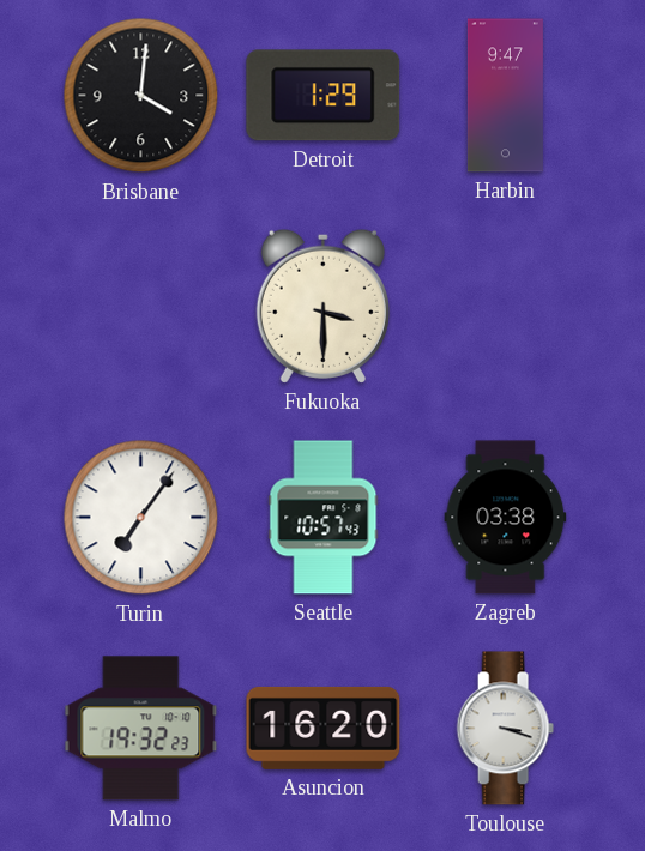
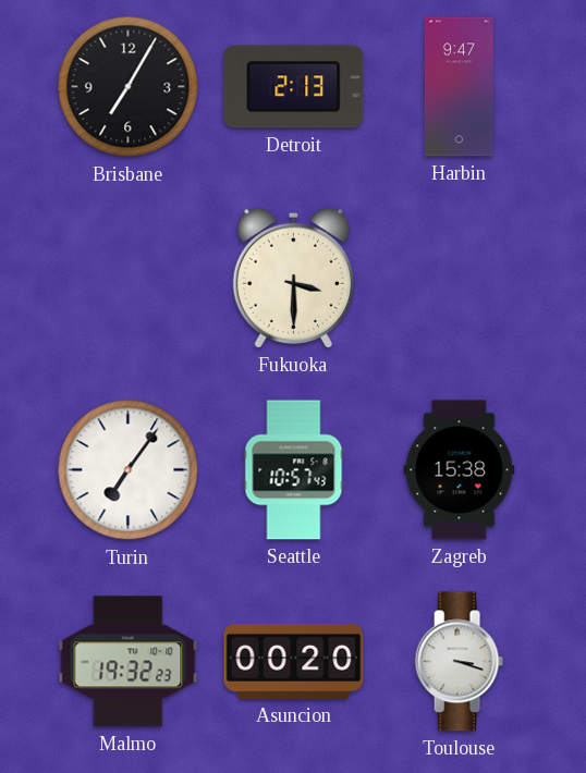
Brisbane: 4:01 -> 7:05
Detroit: 1:29 -> 2:13
Zagreb: 03:38 -> 15:38
Asuncion: 16:20 -> 00:20
